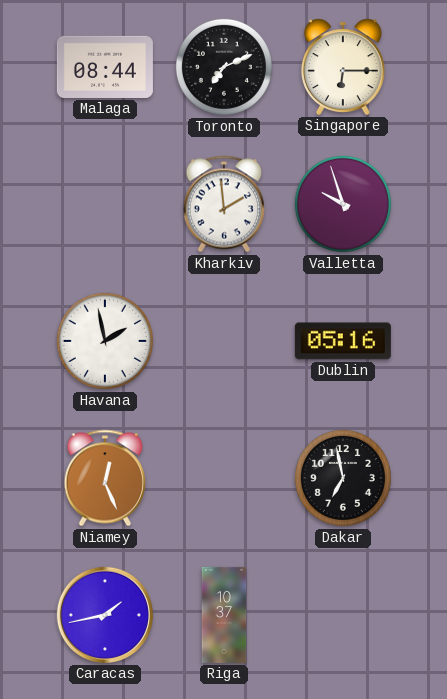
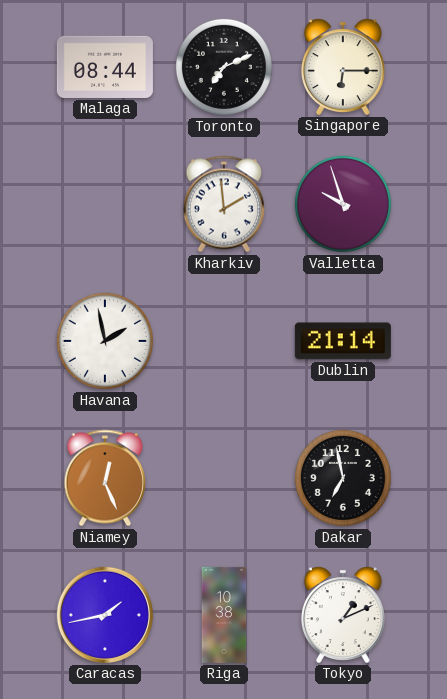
Dublin: 05:16 -> 21:14
Riga: 10:37 -> 10:38
Tokyo: none -> 1:11
